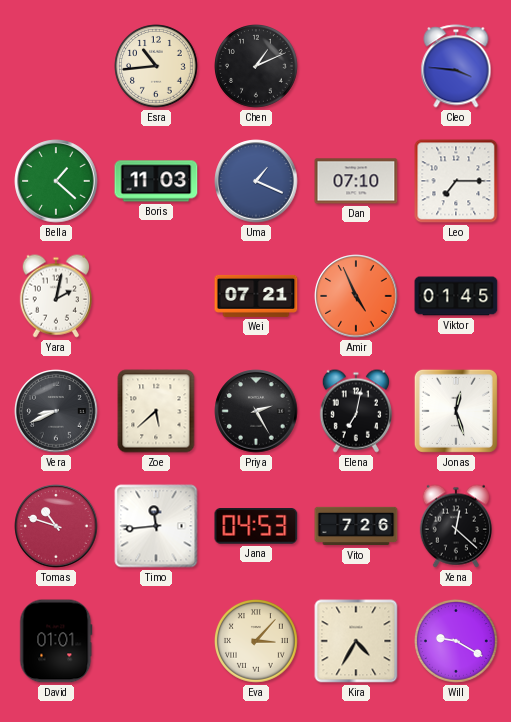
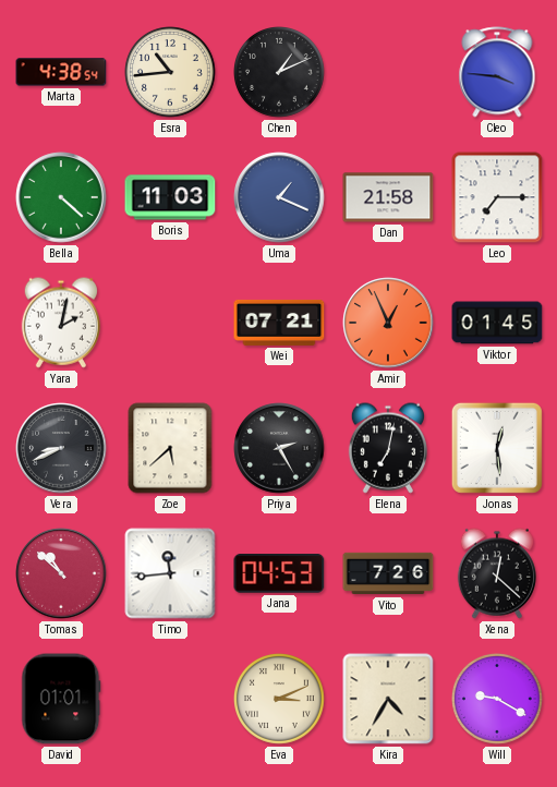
Marta: none -> 4:38
Bella: 1:22 -> 4:22
Dan: 07:10 -> 21:58
Amir: 4:56 -> 12:56
Jonas: 12:27 -> 12:29
Tomas: 10:48 -> 10:52
Eva: 3:07 -> 3:11
